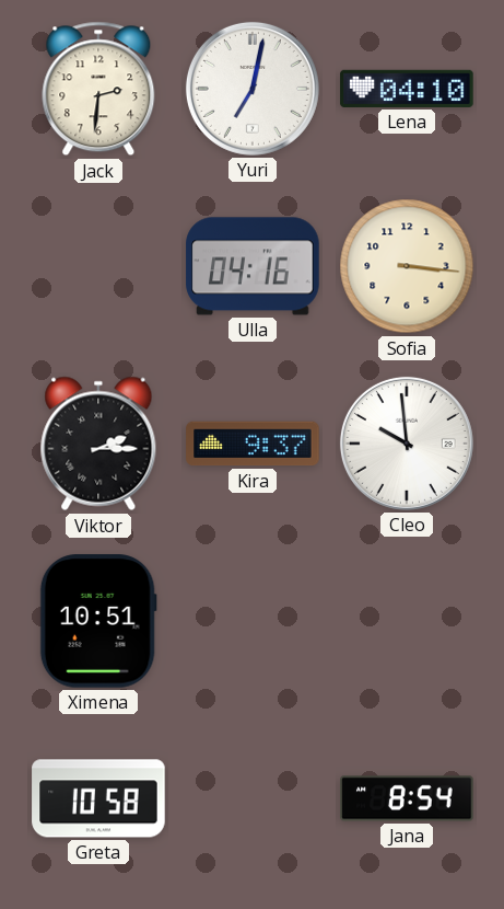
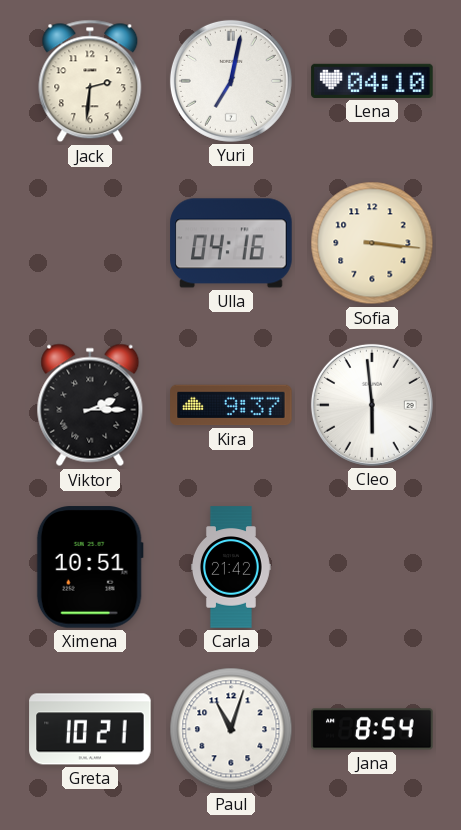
Cleo: 9:59 -> 5:59
Carla: none -> 21:42
Greta: 10:58 -> 10:21
Paul: none -> 11:03
